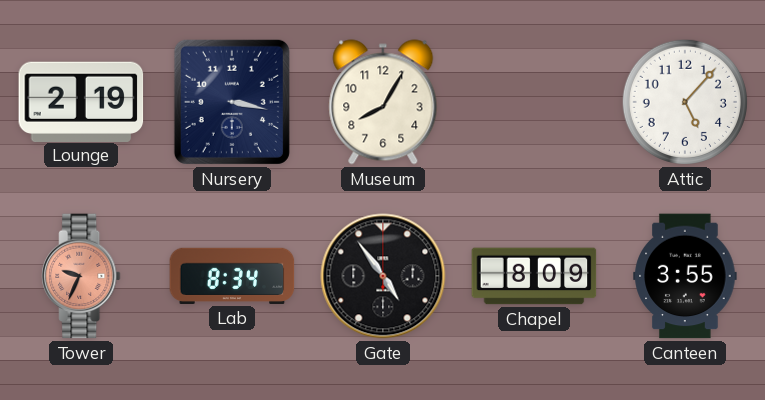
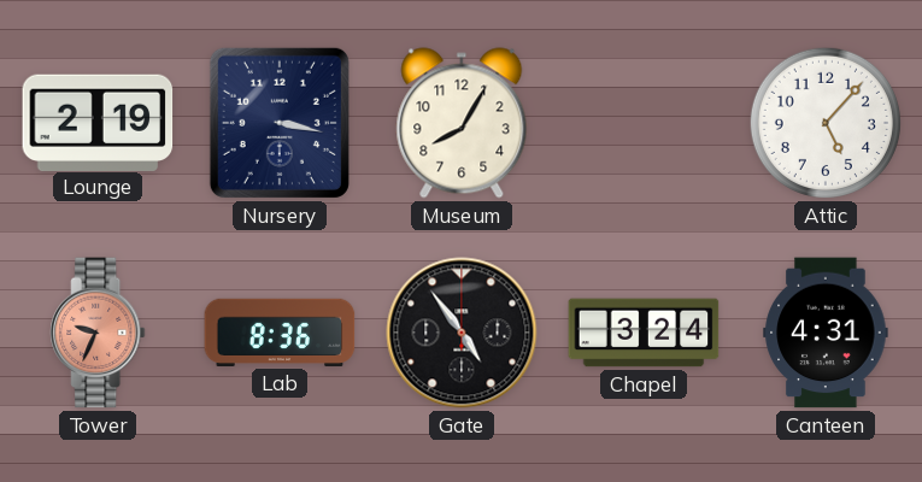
Lab: 8:34 -> 8:36
Chapel: 8:09 -> 3:24
Canteen: 3:55 -> 4:31
